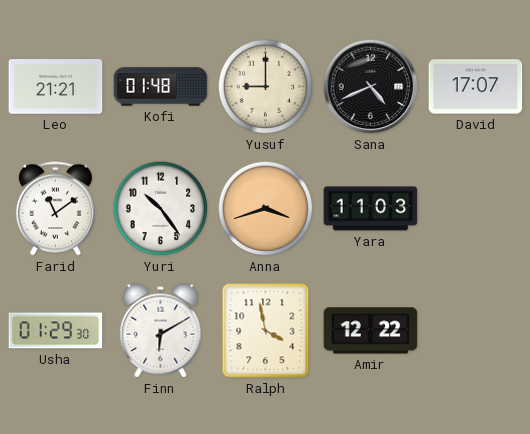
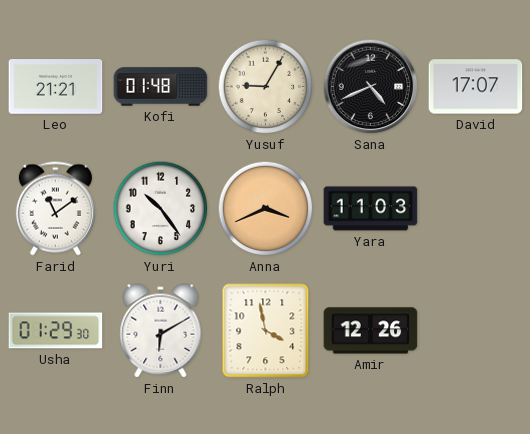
Yusuf: 9:00 -> 9:05
Anna: 3:42 -> 3:41
Amir: 12:22 -> 12:26
